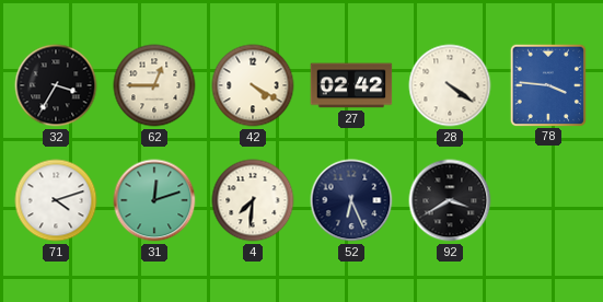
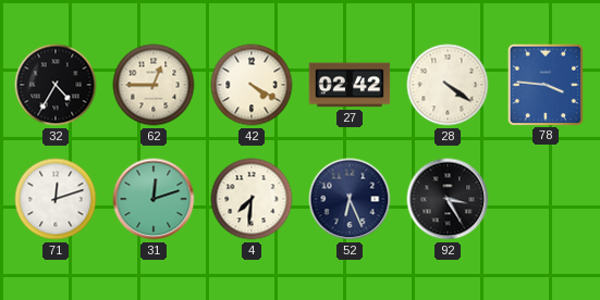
32: 3:35 -> 4:35
71: 4:12 -> 12:12
92: 3:40 -> 3:25
